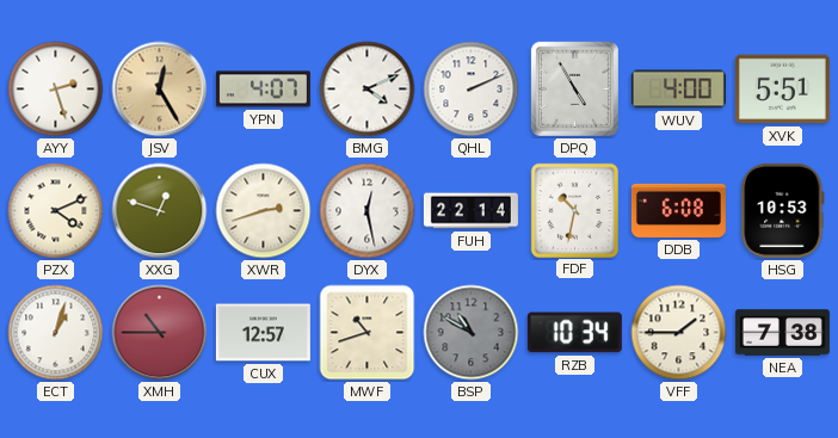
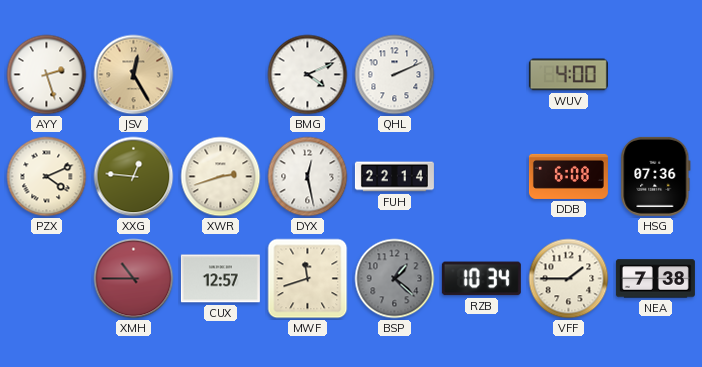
YPN: 4:07 -> none
DPQ: 4:55 -> none
XVK: 5:51 -> none
XXG: 12:48 -> 12:46
FDF: 10:32 -> none
HSG: 10:53 -> 07:36
ECT: 1:03 -> none
MWF: 10:42 -> 11:42
BSP: 10:50 -> 1:22
